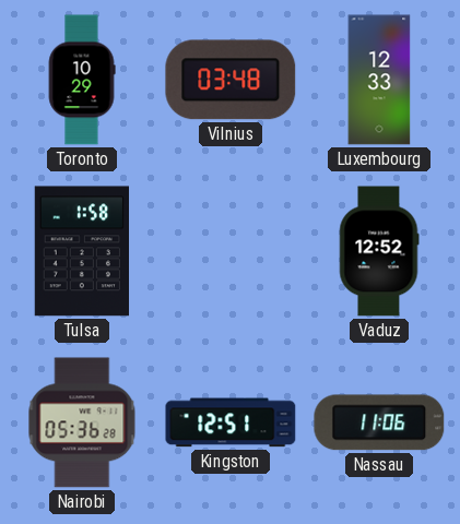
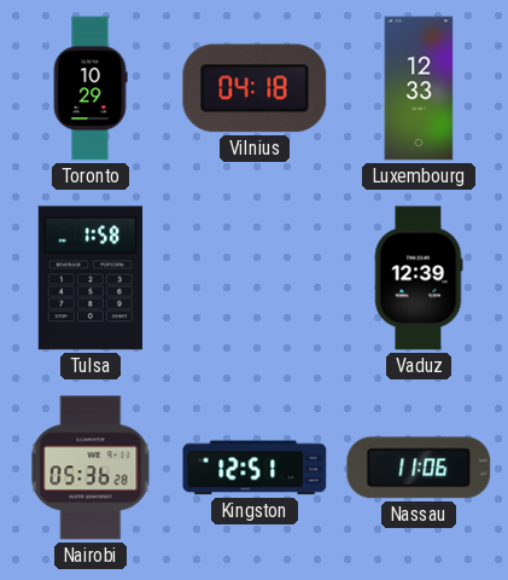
Vilnius: 03:48 -> 04:18
Vaduz: 12:52 -> 12:39
